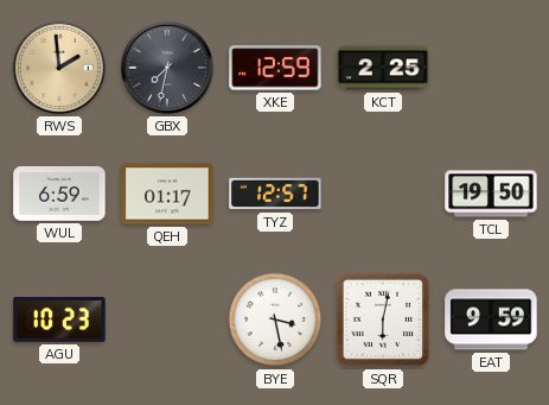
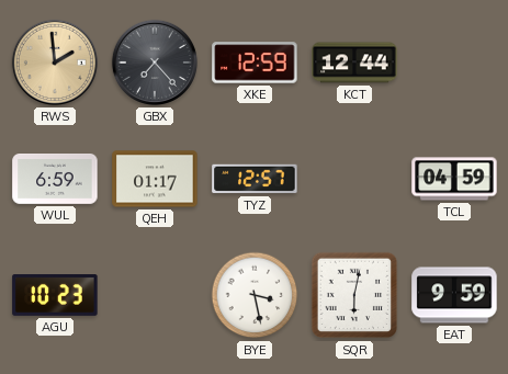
GBX: 7:32 -> 7:23
KCT: 2:25 -> 12:44
TCL: 19:50 -> 04:59
